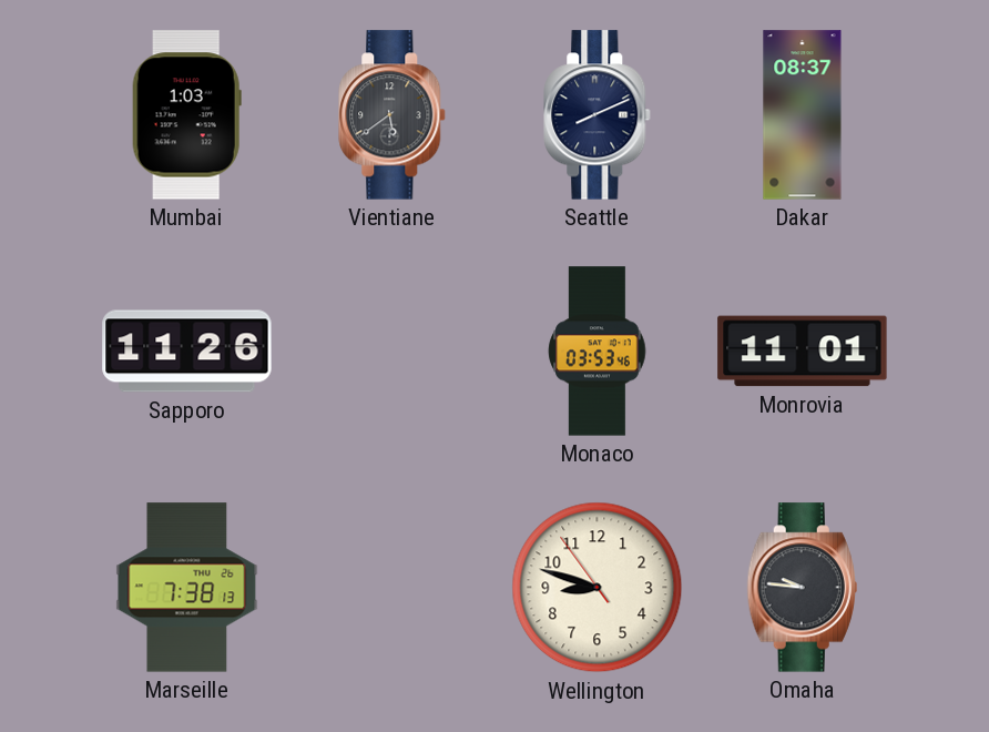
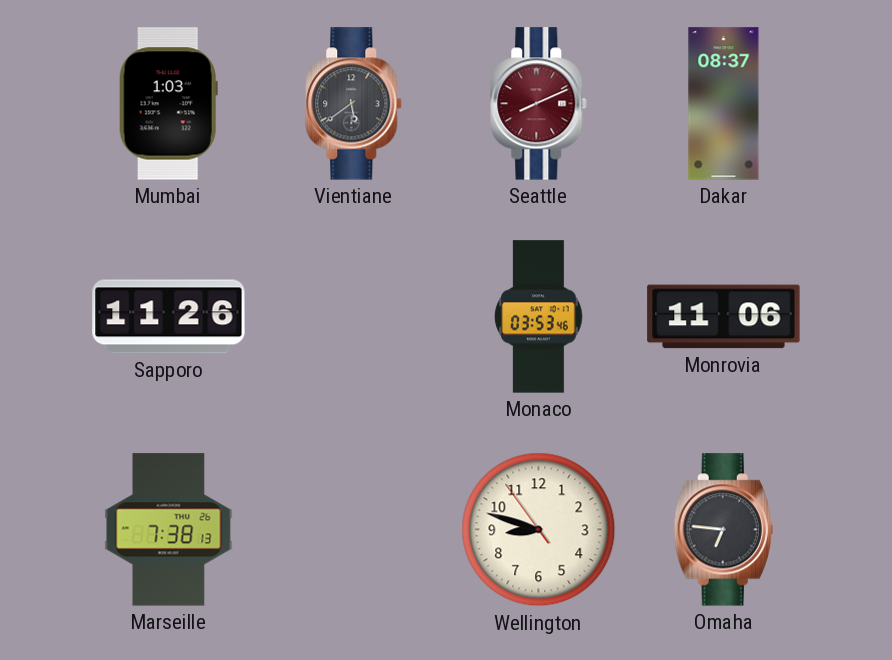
Seattle dial: navy -> burgundy
Monrovia: 11:01 -> 11:06
Omaha: 9:46 -> 6:46
